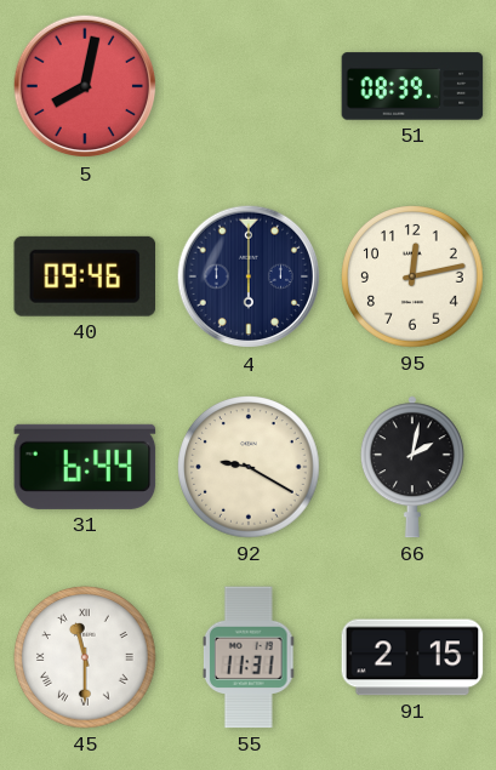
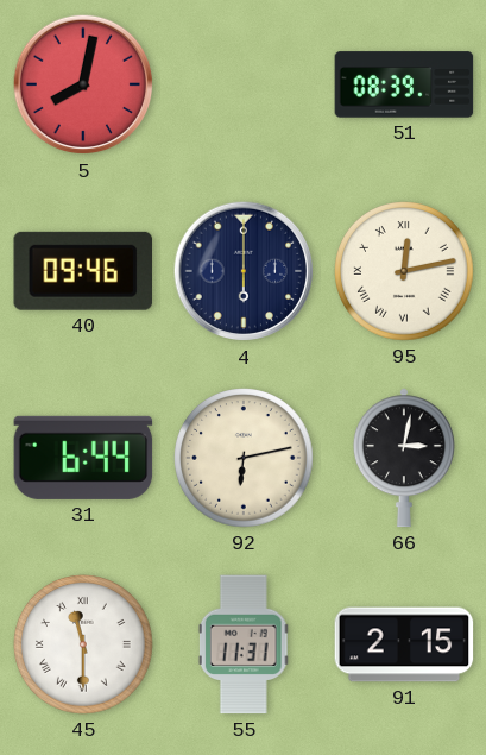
95 numerals: Arabic -> Roman
92: 9:20 -> 6:13
66: 2:02 -> 3:02
